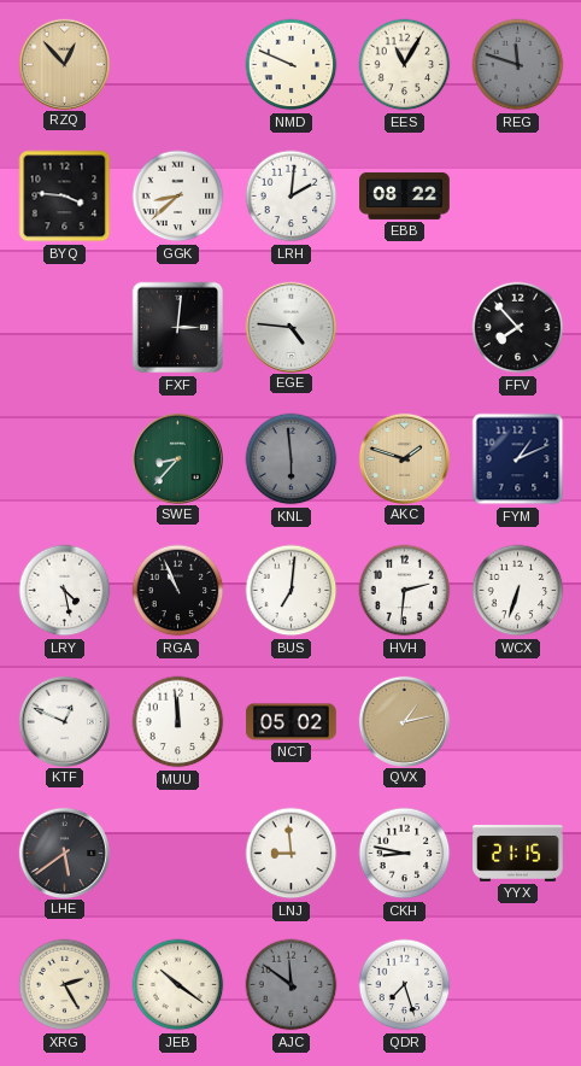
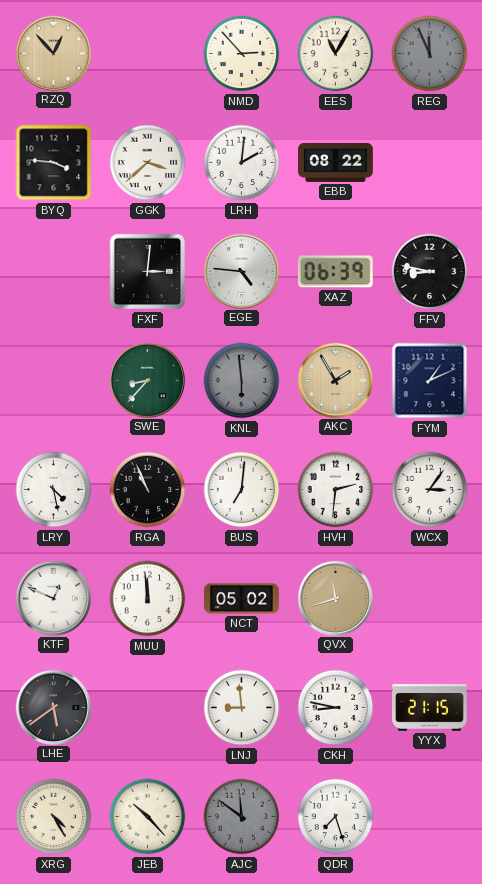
NMD: 9:49 -> 2:53
REG: 11:48 -> 11:56
GGK: 8:38 -> 3:38
XAZ: none -> 06:39
FFV: 7:53 -> 8:47
AKC: 1:48 -> 1:55
WCX: 6:33 -> 3:06
QVX: 1:13 -> 11:42
XRG: 2:25 -> 4:25
JEB: 10:21 -> 10:23
